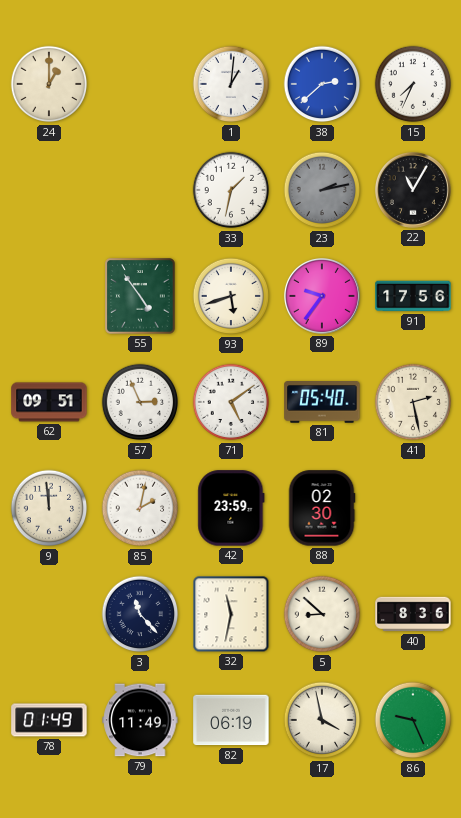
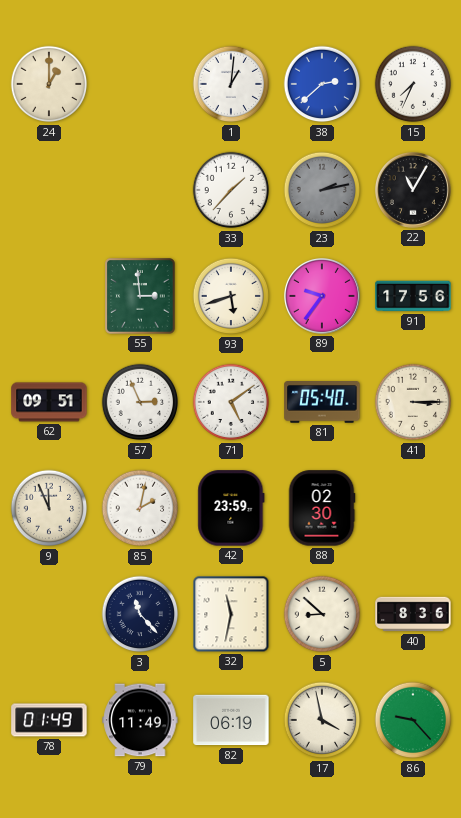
33: 1:32 -> 1:37
55: 4:54 -> 2:59
41: 2:28 -> 3:15
9: 11:59 -> 11:56
86: 9:26 -> 9:23
